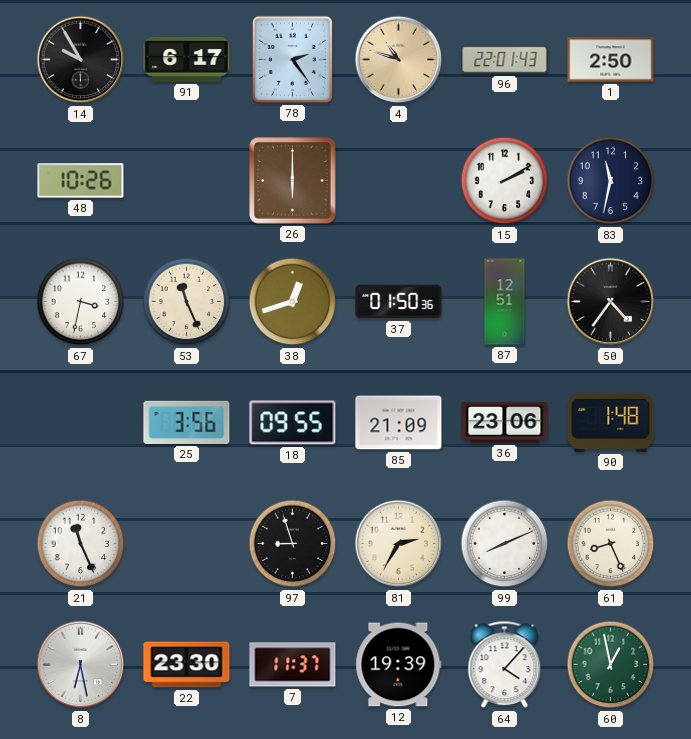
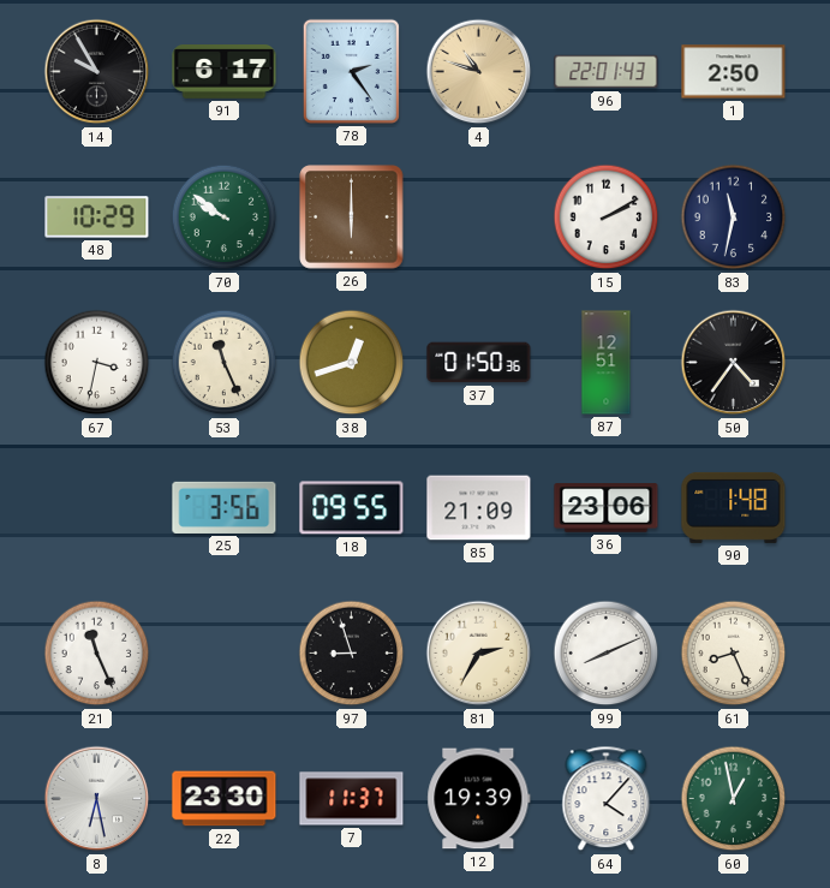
48: 10:26 -> 10:29
70: none -> 9:51
